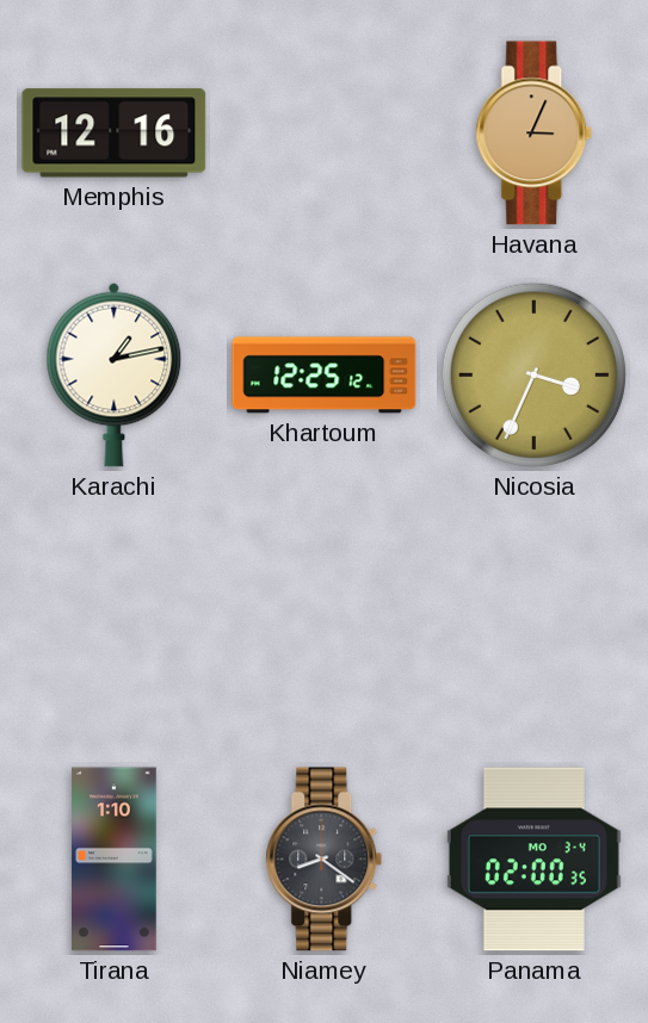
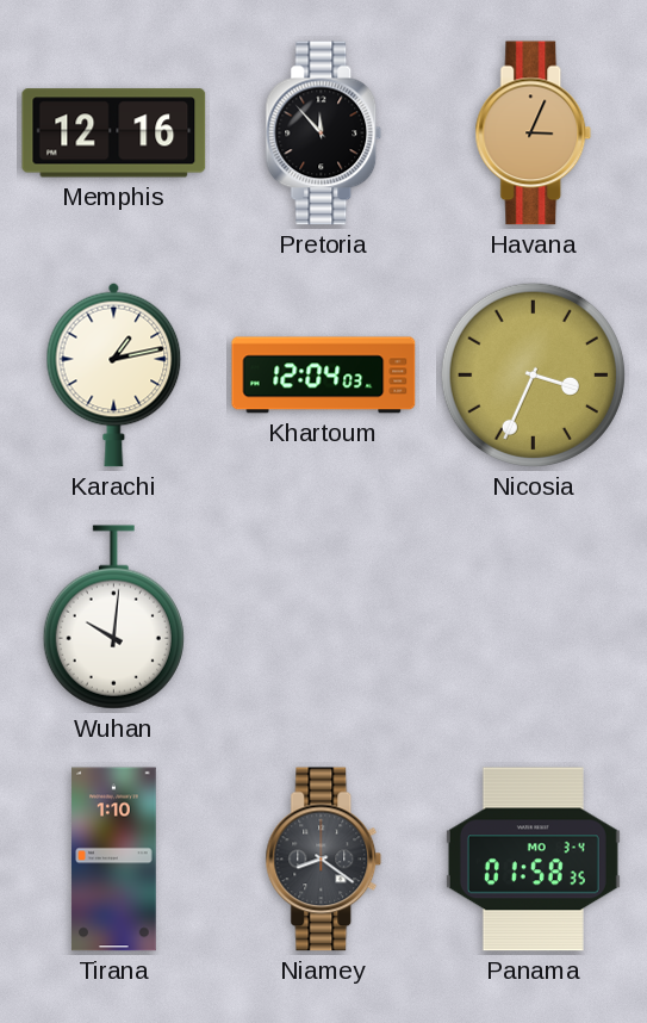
Pretoria: none -> 11:53
Khartoum: 12:25 -> 12:04
Wuhan: none -> 10:01
Panama: 02:00 -> 01:58
